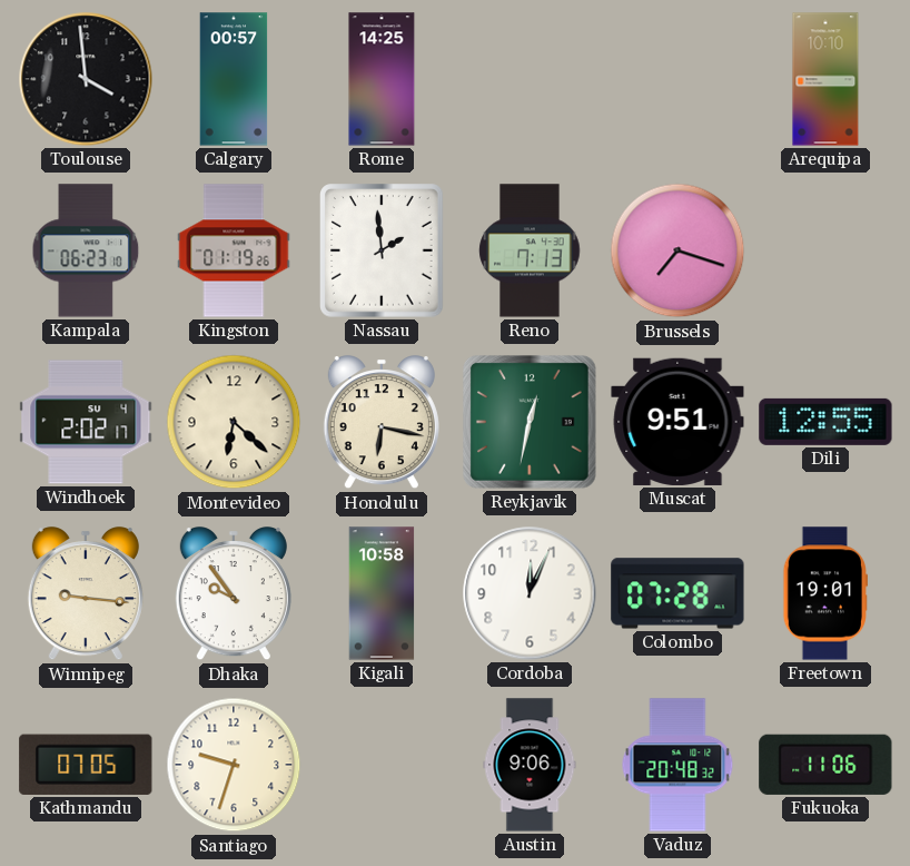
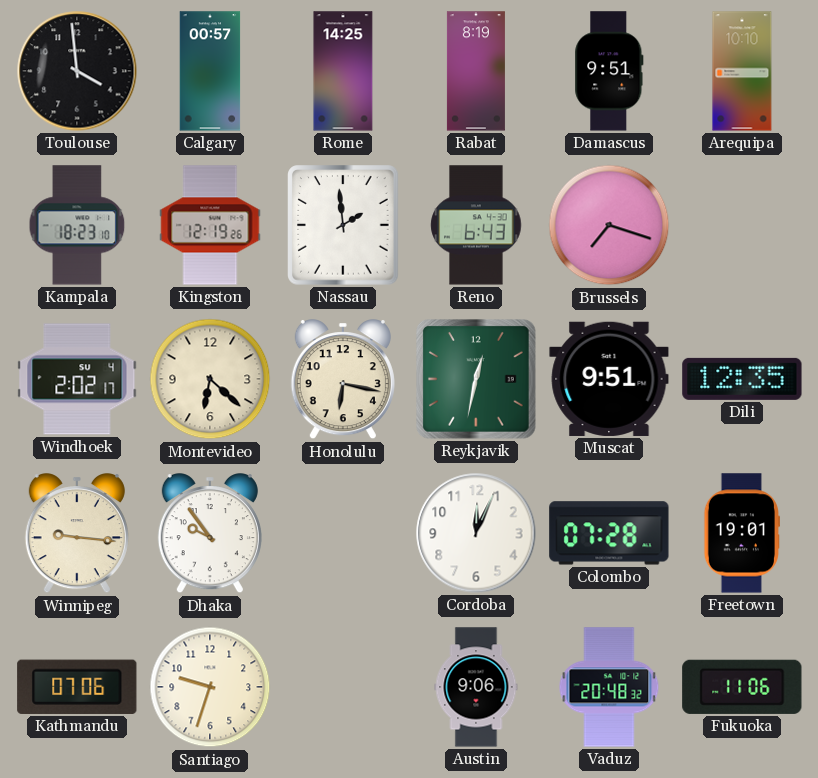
Rabat: none -> 8:19
Damascus: none -> 9:51
Kampala: 06:23 -> 18:23
Kingston: 01:19 -> 12:19
Reno: 7:13 -> 6:43
Dili: 12:55 -> 12:35
Kigali: 10:58 -> none
Kathmandu: 07:05 -> 07:06
